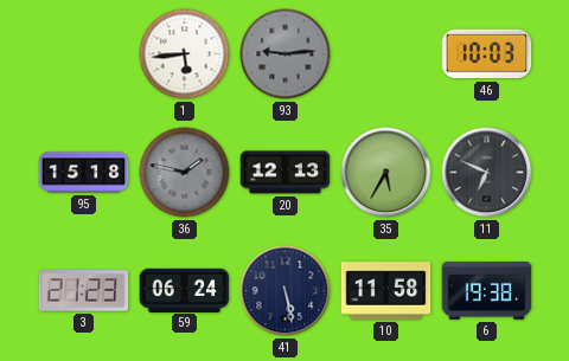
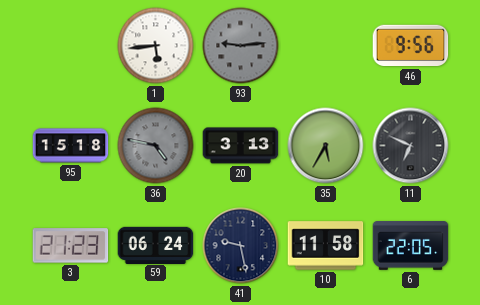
46: 10:03 -> 9:56
36: 1:47 -> 4:47
20: 12:13 -> 3:13
41: 5:28 -> 9:28
6: 19:38 -> 22:05
